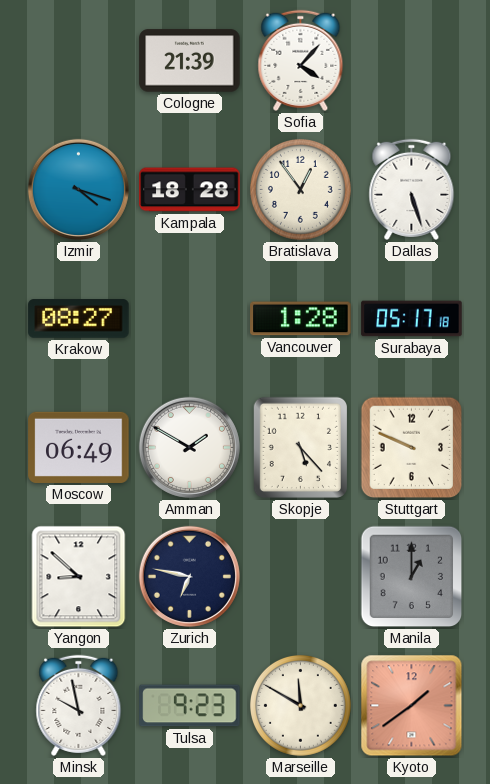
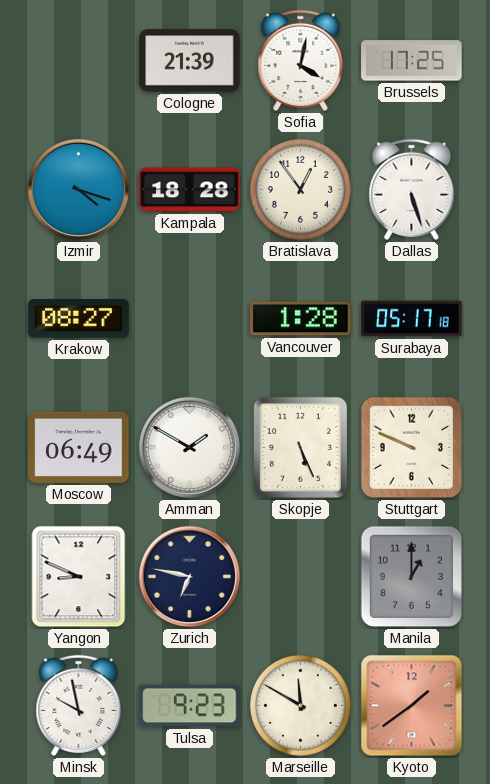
Sofia: 4:07 -> 4:02
Brussels: none -> 17:25
Skopje: 5:23 -> 5:26
Yangon: 8:52 -> 8:49
